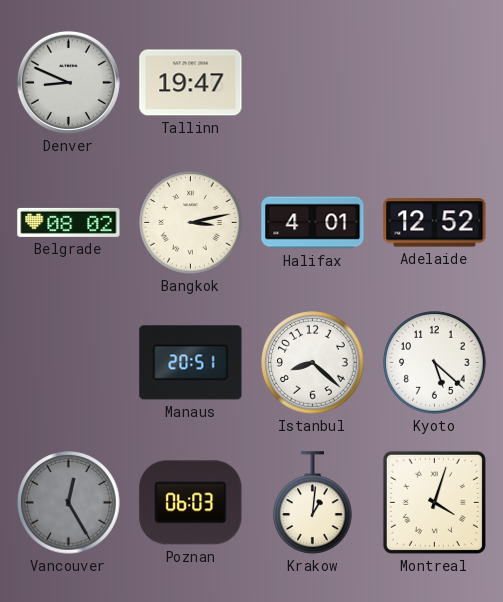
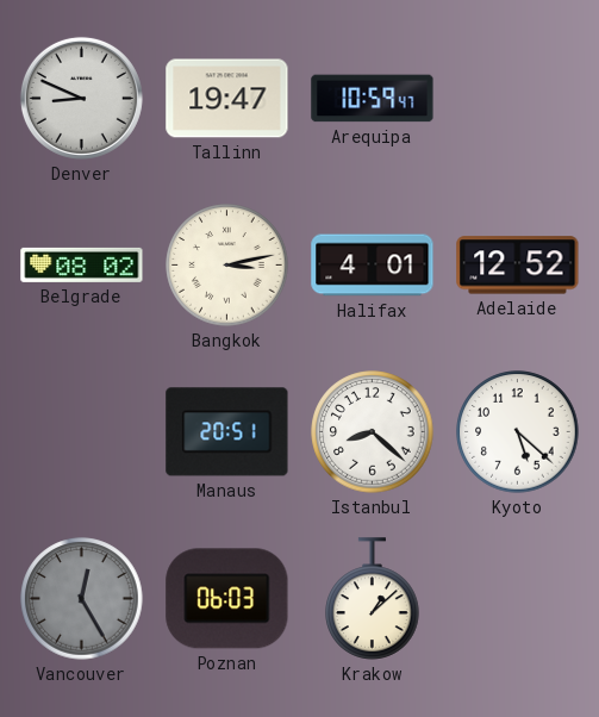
Arequipa: none -> 10:59
Krakow: 1:01 -> 1:08
Montreal: 4:03 -> none
